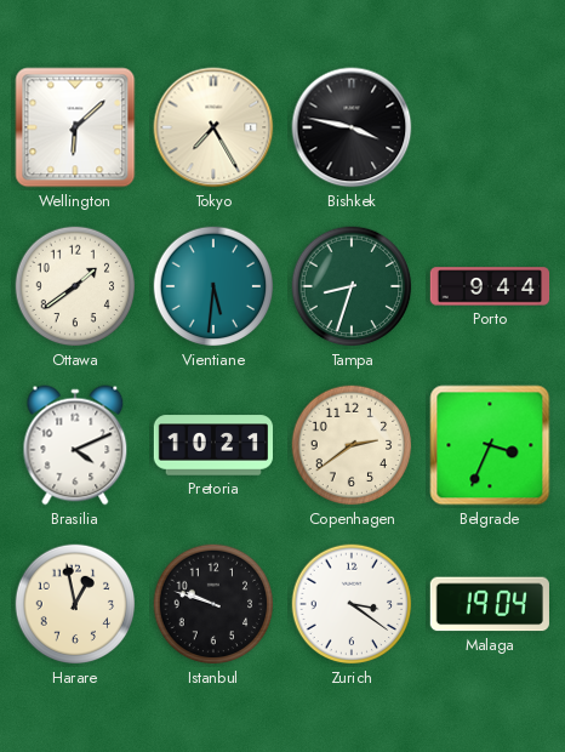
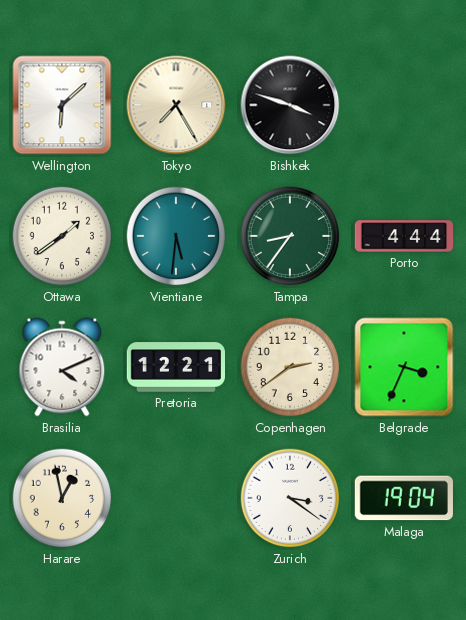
Bishkek: 3:47 -> 3:48
Tampa: 8:33 -> 8:36
Porto: 9:44 -> 4:44
Pretoria: 10:21 -> 12:21
Istanbul: 9:48 -> none
